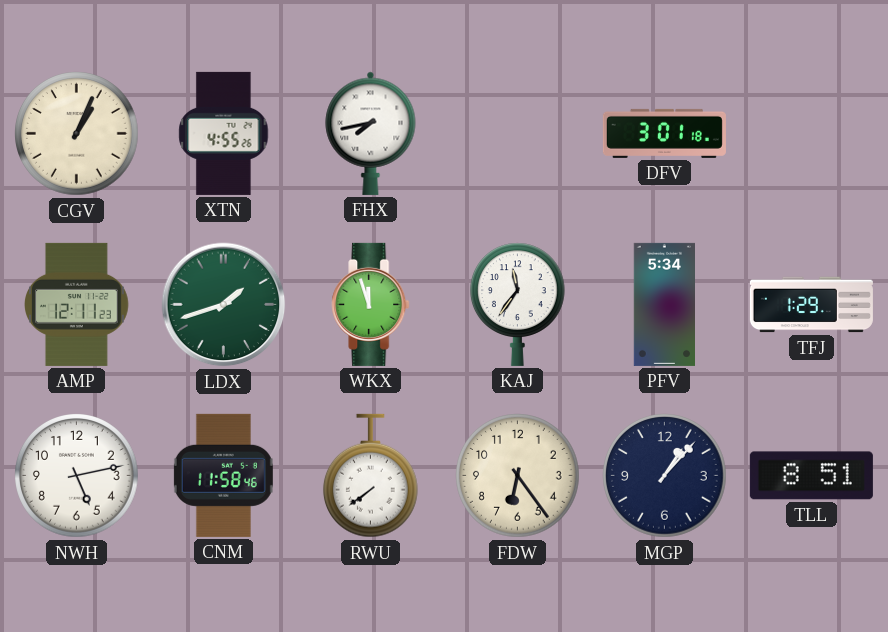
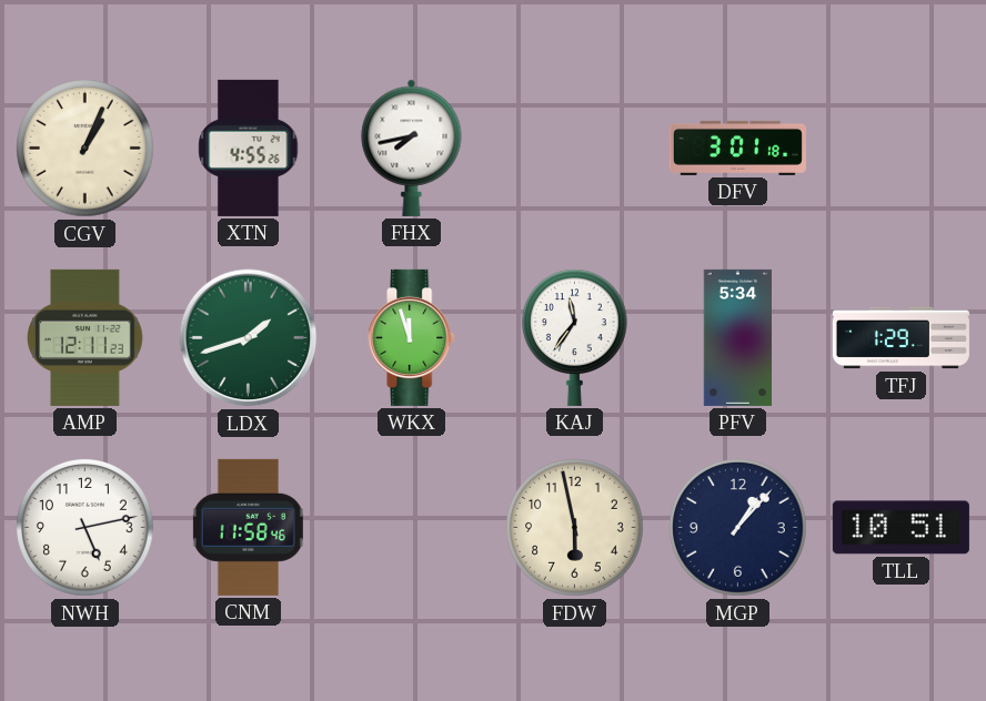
RWU: 7:39 -> none
FDW: 6:24 -> 5:58
TLL: 8:51 -> 10:51
